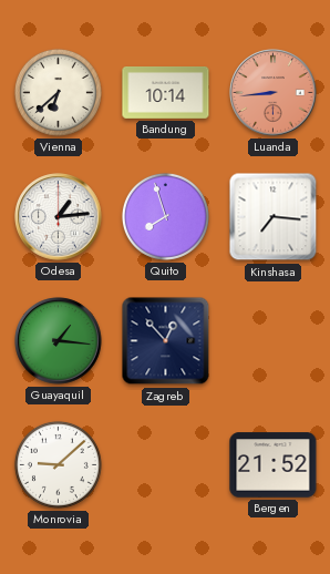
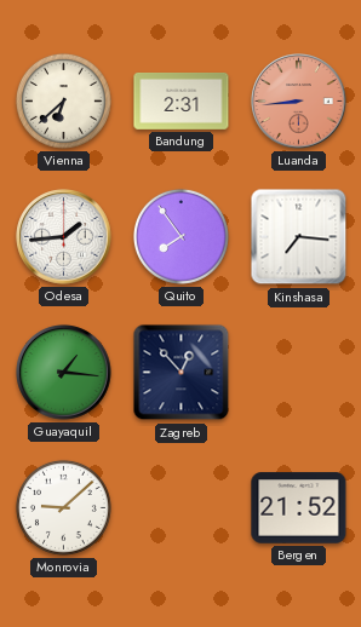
Bandung: 10:14 -> 2:31
Odesa: 1:14 -> 1:44
Quito: 7:57 -> 7:54
